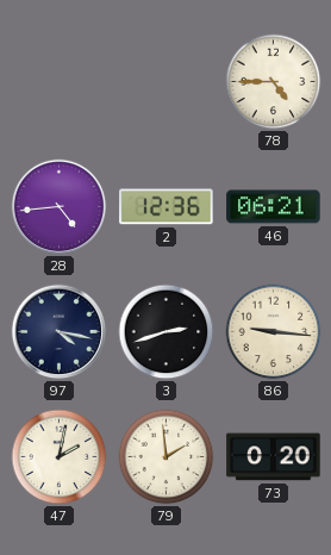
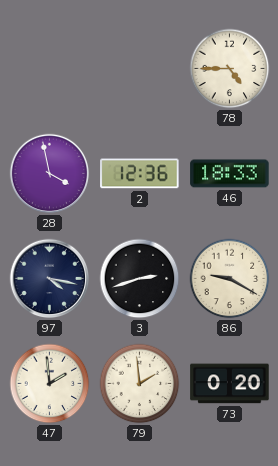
28: 4:44 -> 3:58
46: 06:21 -> 18:33
86: 9:16 -> 9:20
47: 2:02 -> 1:59
